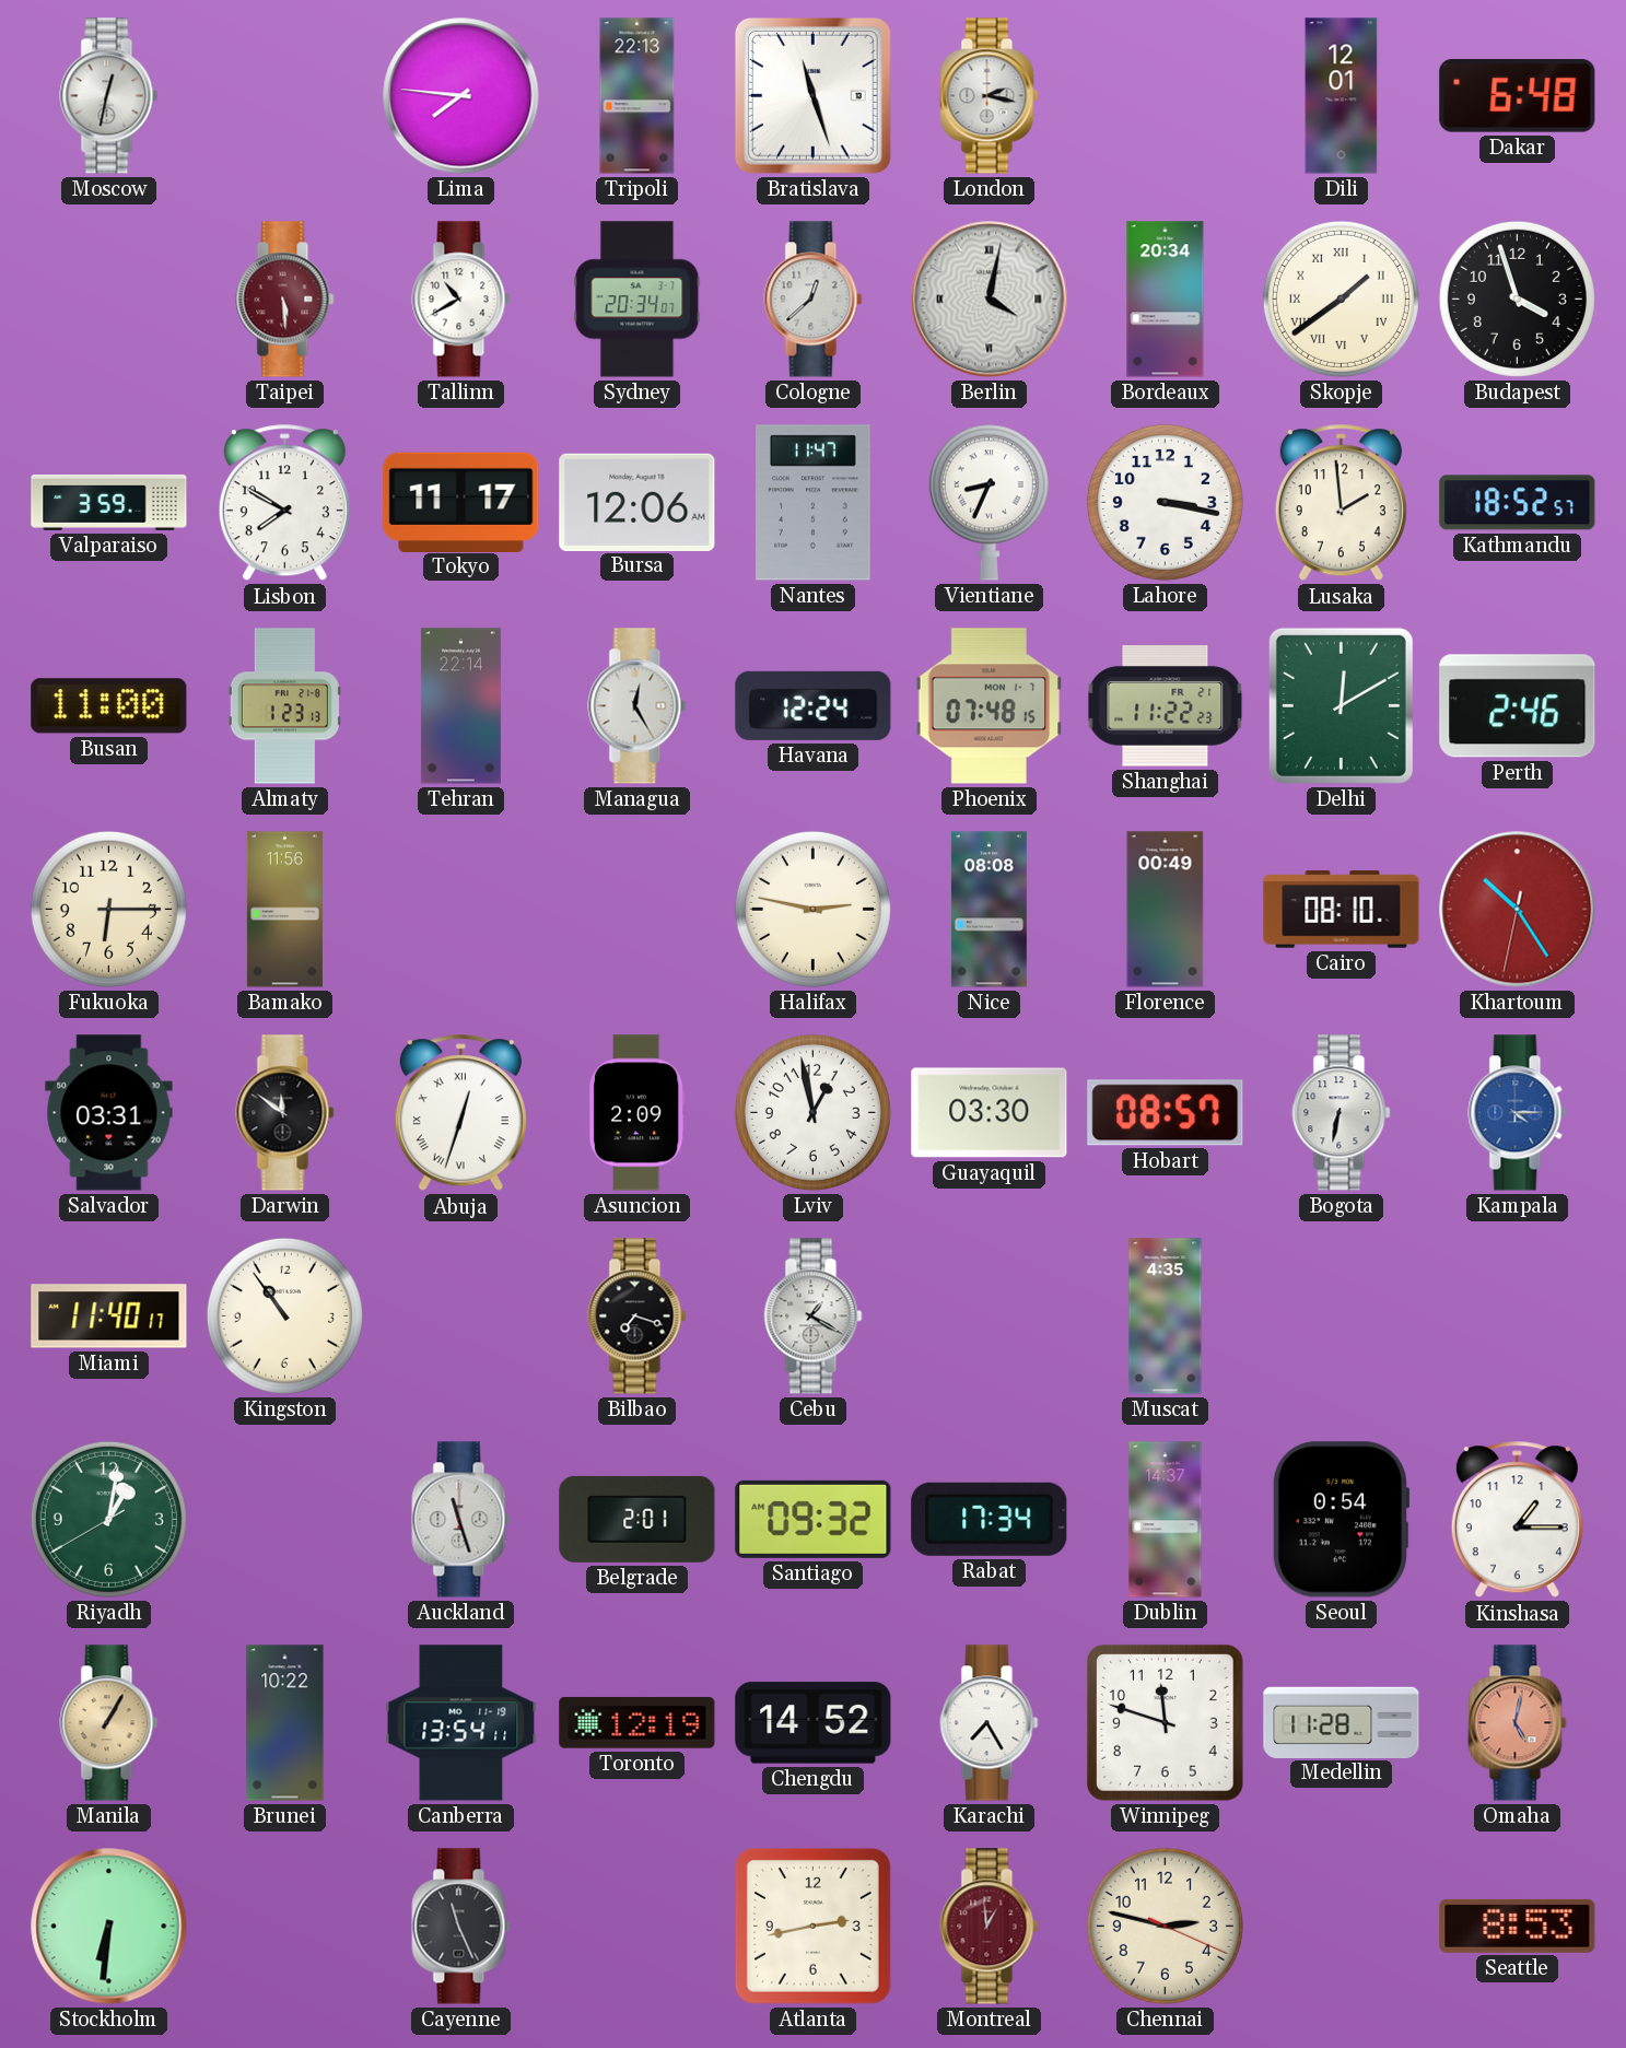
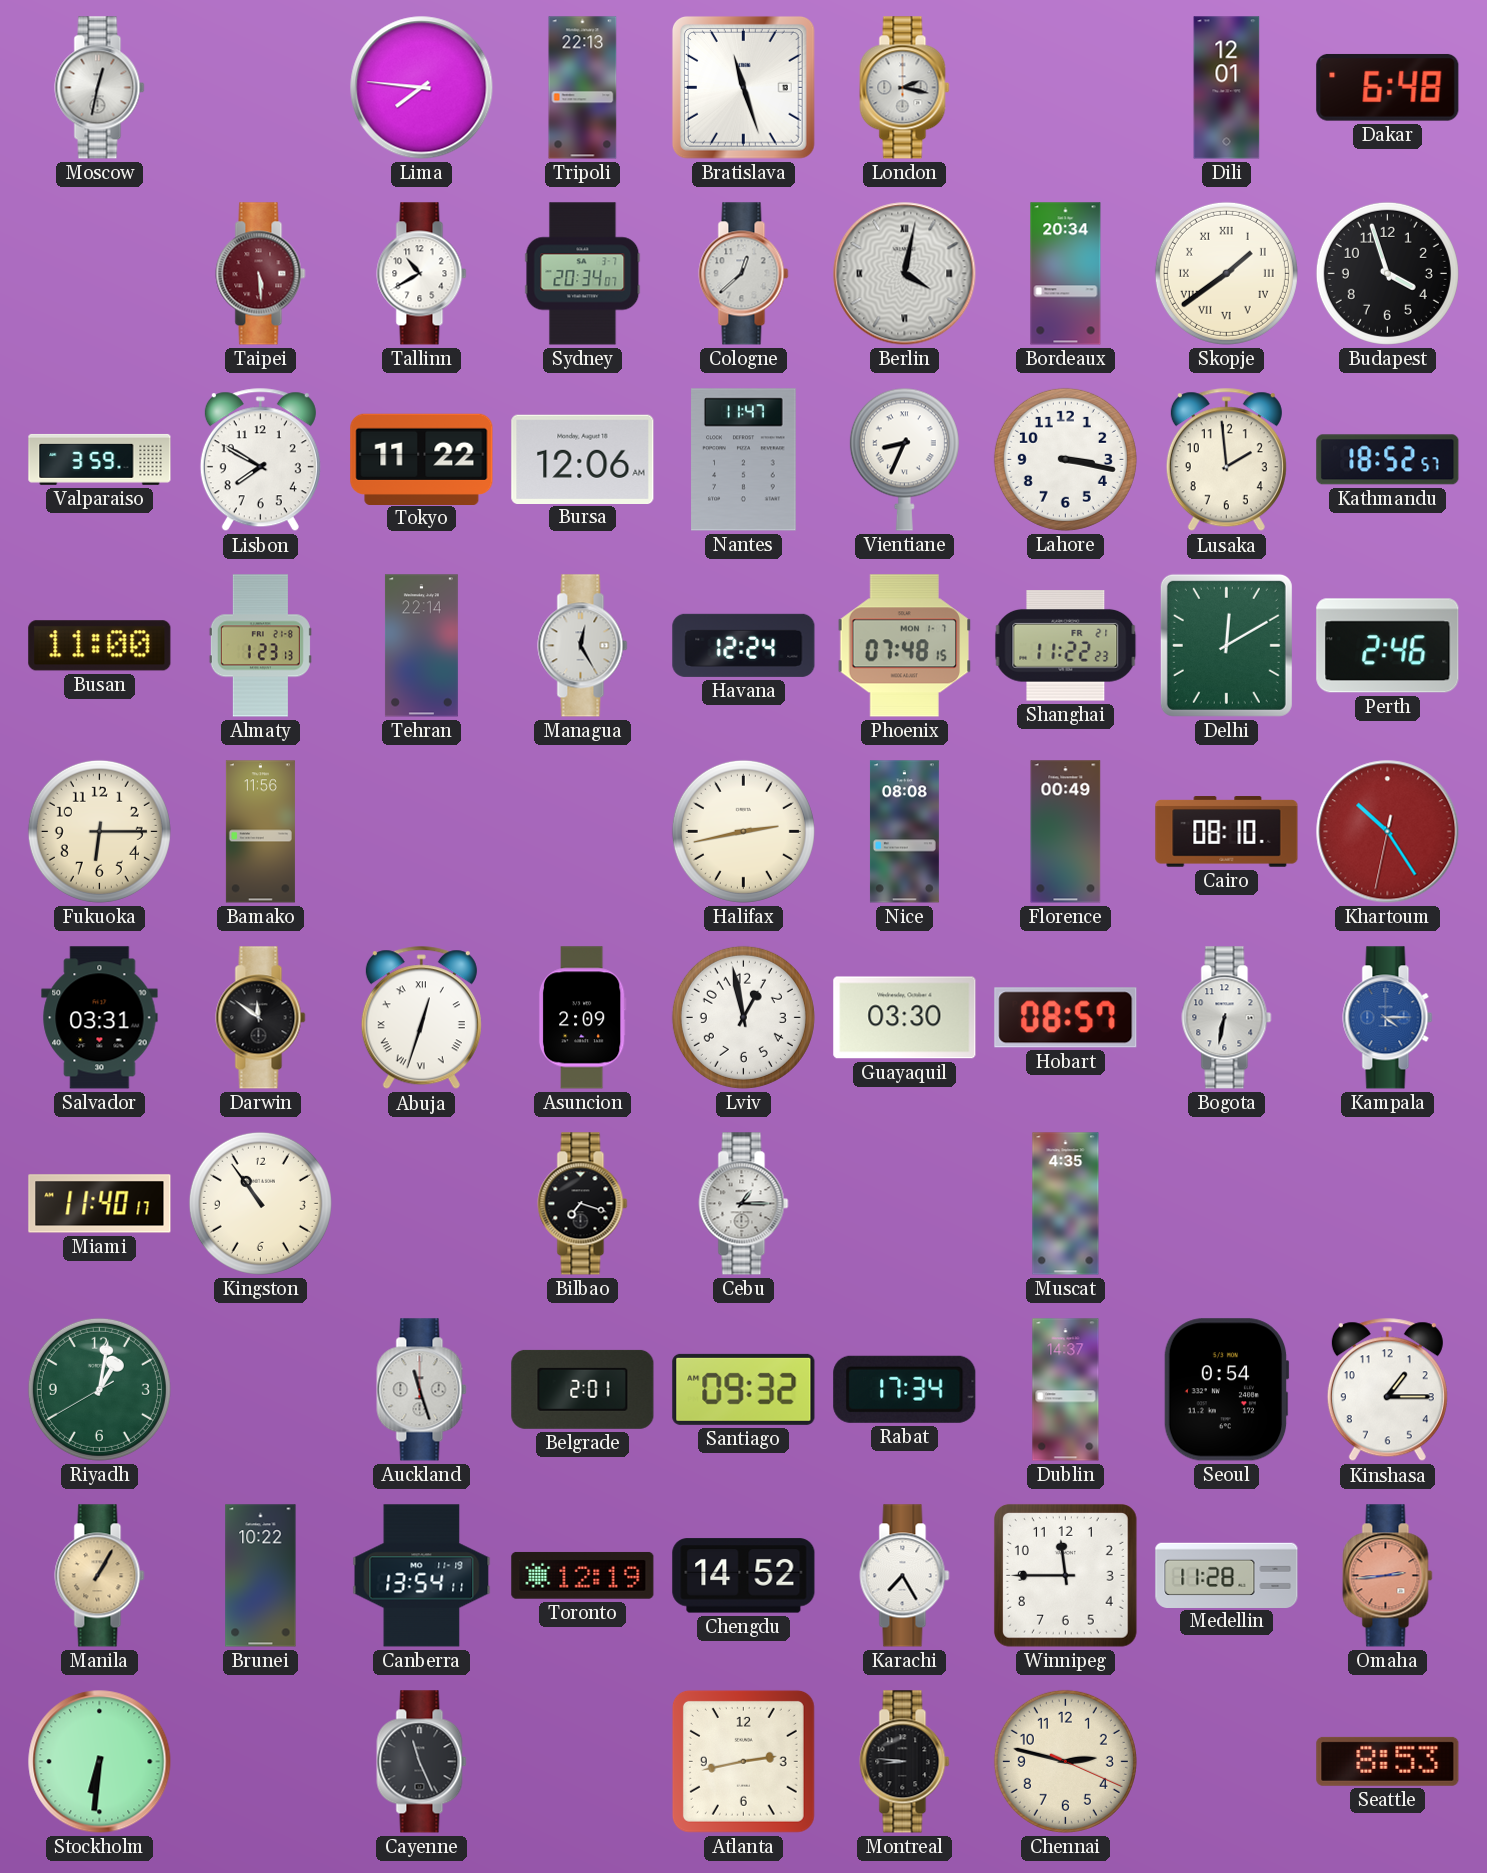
Tokyo: 11:17 -> 11:22
Halifax: 2:47 -> 2:43
Cebu: 1:20 -> 1:15
Winnipeg: 11:48 -> 11:45
Omaha: 5:02 -> 2:44
Montreal: 12:59 -> 8:46
Montreal dial: burgundy -> black
